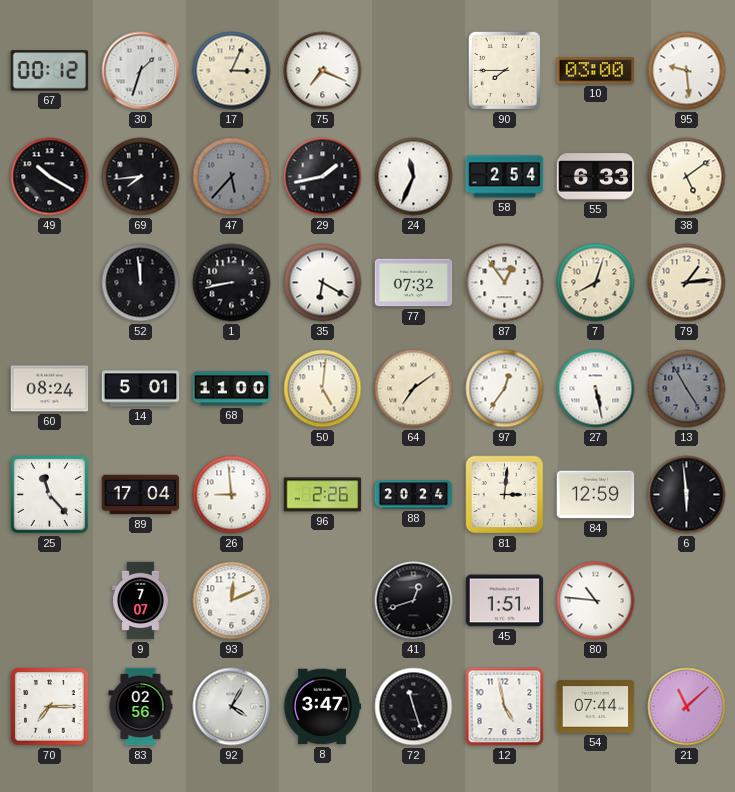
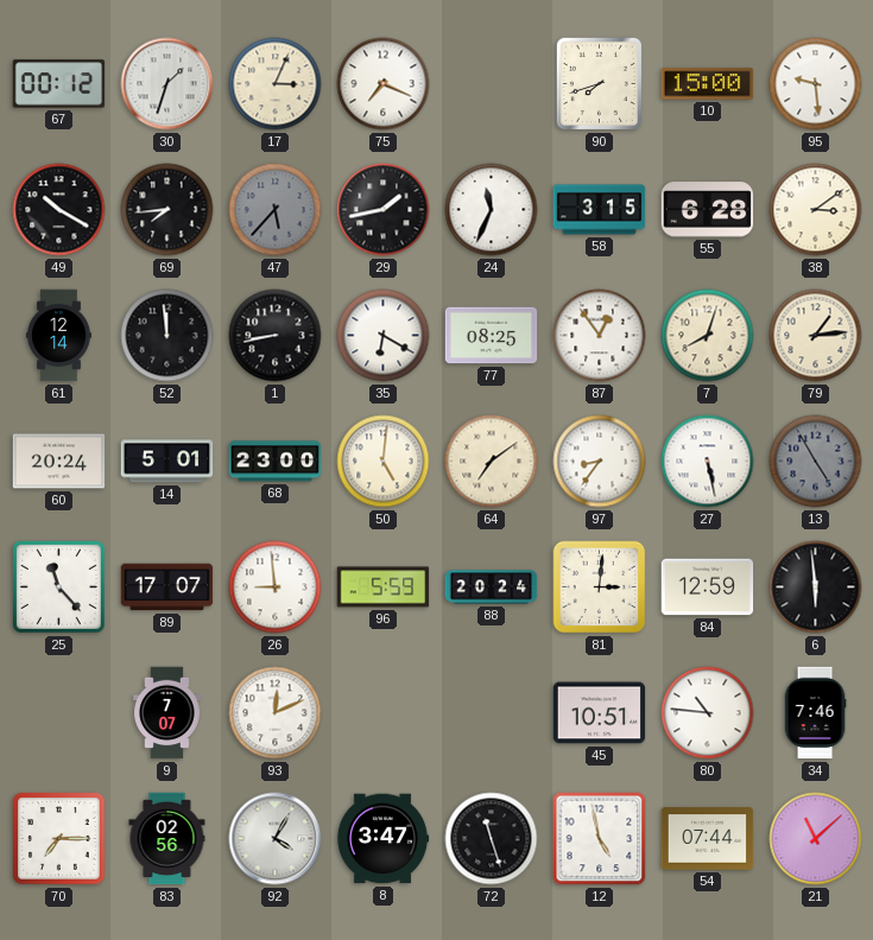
90: 7:45 -> 7:42
10: 03:00 -> 15:00
58: 2:54 -> 3:15
55: 6:33 -> 6:28
38: 5:09 -> 3:09
61: none -> 12:14
77: 07:32 -> 08:25
60: 08:24 -> 20:24
68: 11:00 -> 23:00
97: 12:36 -> 8:36
89: 17:04 -> 17:07
96: 2:26 -> 5:59
41: 12:42 -> none
45: 1:51 -> 10:51
34: none -> 7:46
